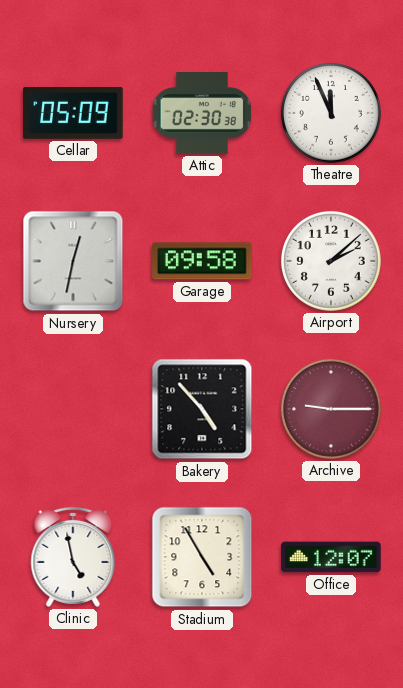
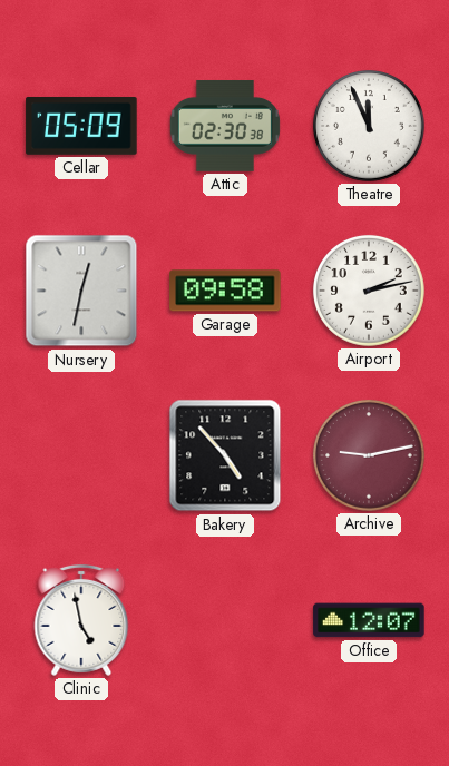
Airport: 2:08 -> 2:13
Archive: 9:15 -> 9:13
Stadium: 4:55 -> none
